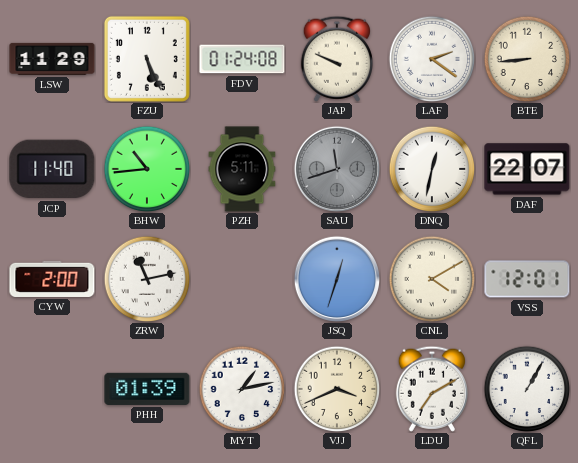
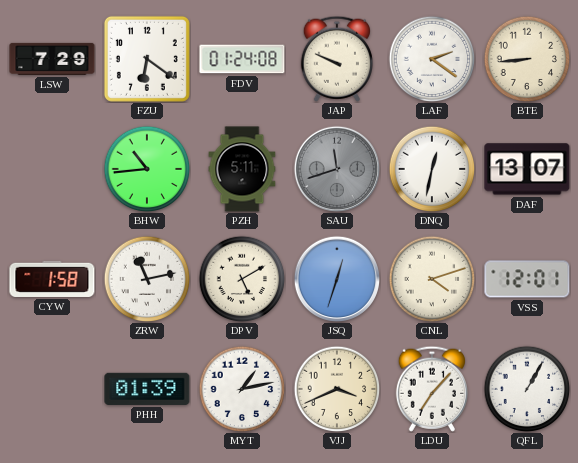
LSW: 11:29 -> 7:29
FZU: 5:26 -> 6:21
JCP: 11:40 -> none
DAF: 22:07 -> 13:07
CYW: 2:00 -> 1:58
DPV: none -> 5:10
CNL: 4:10 -> 4:12
LDU: 7:10 -> 7:07
